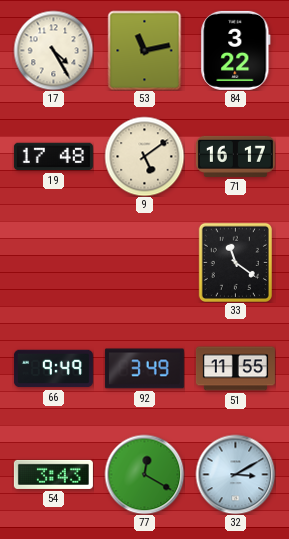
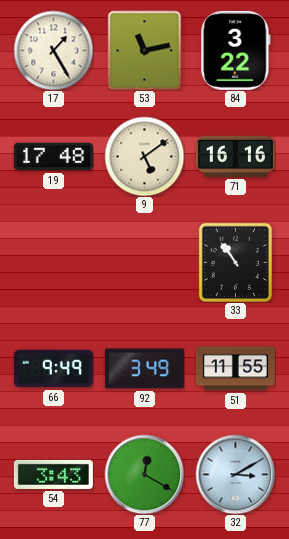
17: 4:25 -> 1:25
71: 16:17 -> 16:16
33: 11:21 -> 10:54
